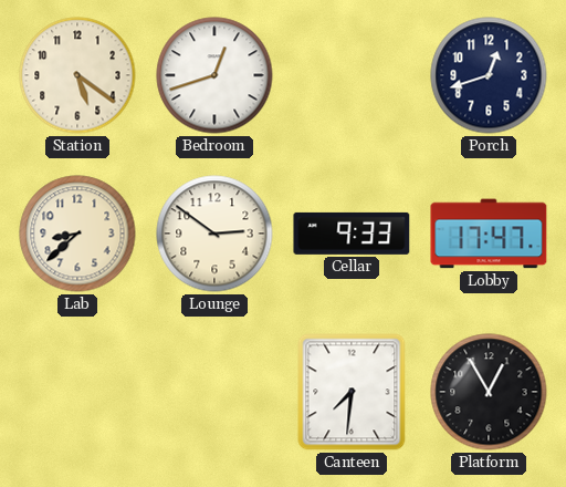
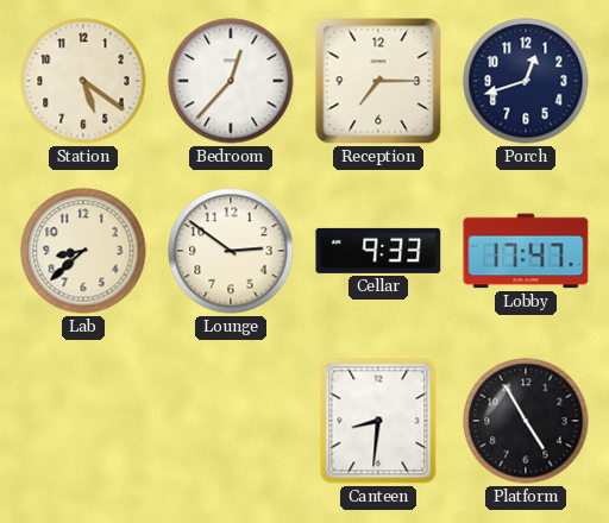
Bedroom: 12:42 -> 12:37
Reception: none -> 7:15
Canteen: 7:31 -> 8:31
Platform: 12:55 -> 4:55
